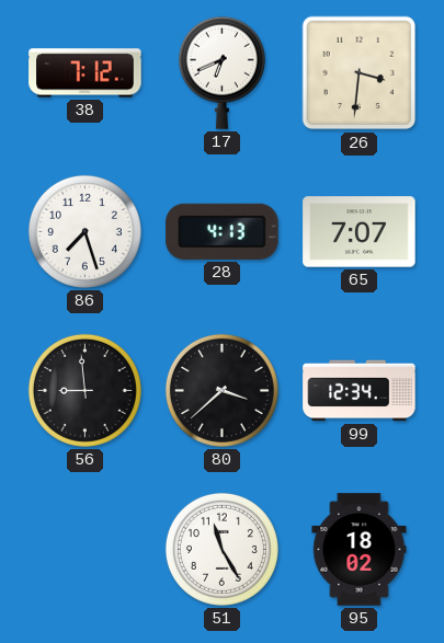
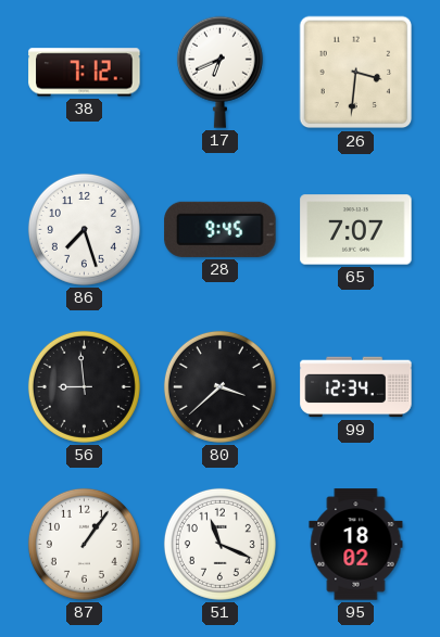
28: 4:13 -> 9:45
87: none -> 1:06
51: 11:25 -> 11:19
